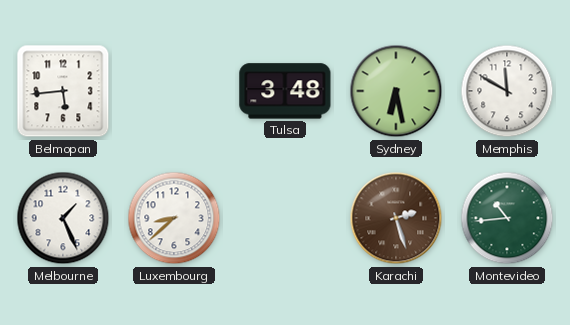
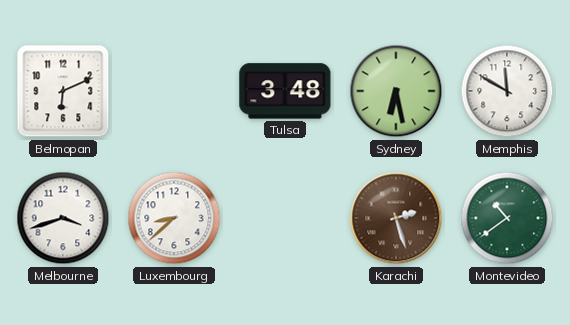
Belmopan: 5:44 -> 6:11
Melbourne: 1:26 -> 3:42
Montevideo: 10:44 -> 10:39
